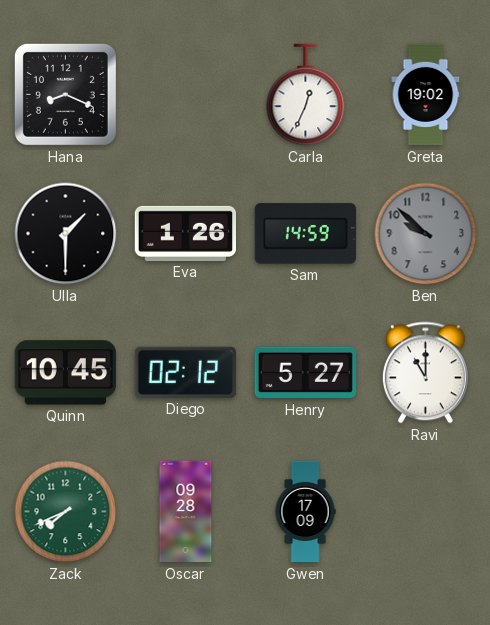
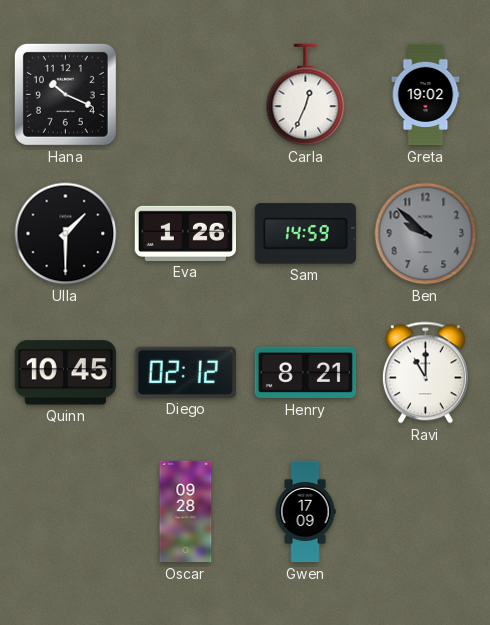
Hana: 8:19 -> 10:19
Henry: 5:27 -> 8:21
Zack: 7:41 -> none
